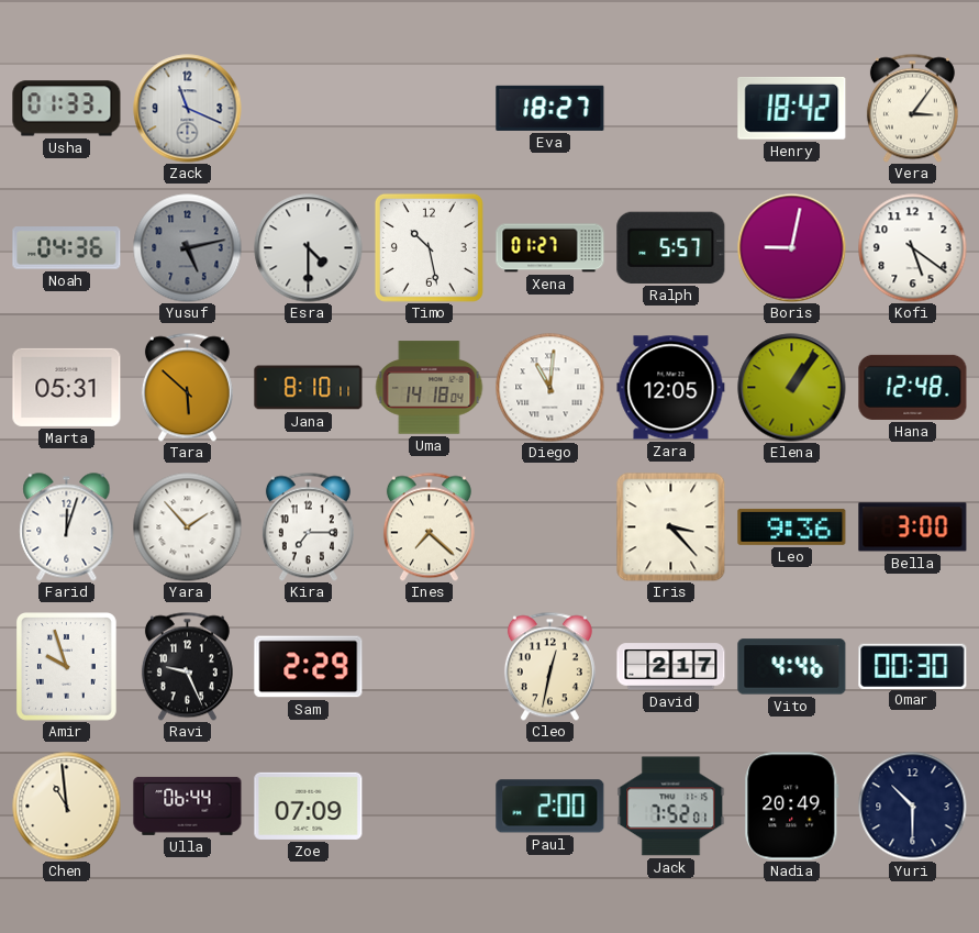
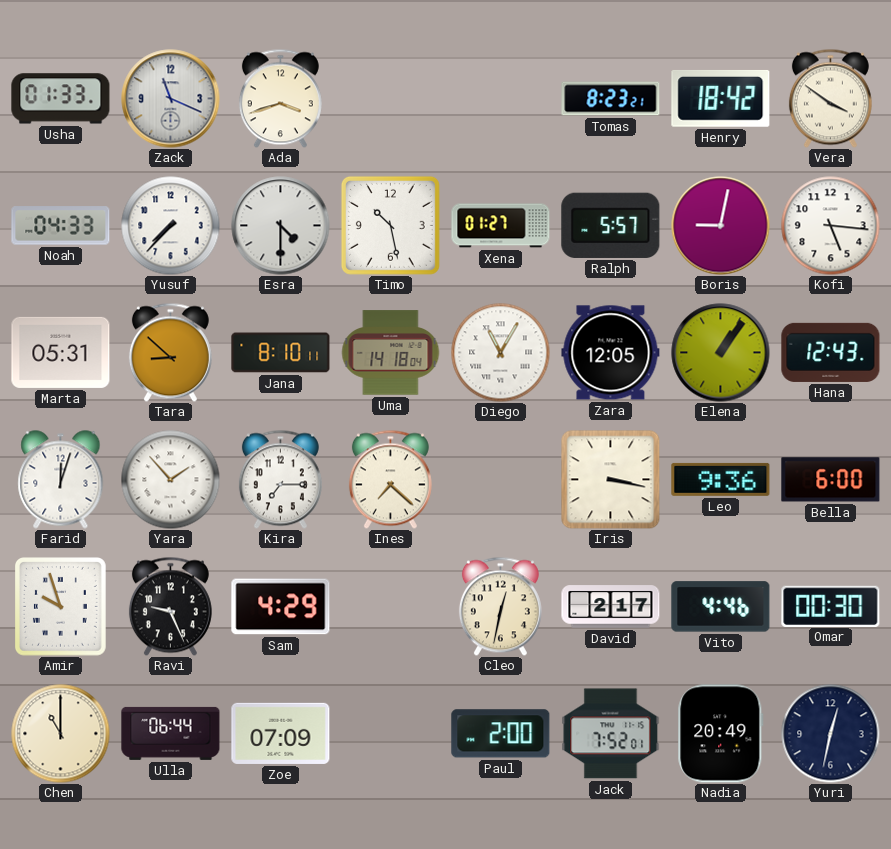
Ada: none -> 3:42
Eva: 18:27 -> none
Tomas: none -> 8:23
Vera: 3:06 -> 3:51
Noah: 04:36 -> 04:33
Yusuf: 5:13 -> 7:37
Yusuf dial: grey -> white
Kofi: 5:21 -> 5:16
Tara: 5:52 -> 8:52
Diego: 11:01 -> 11:05
Hana: 12:48 -> 12:43
Iris: 3:23 -> 3:17
Bella: 3:00 -> 6:00
Sam: 2:29 -> 4:29
Chen: 10:59 -> 11:00
Yuri: 10:30 -> 12:32
